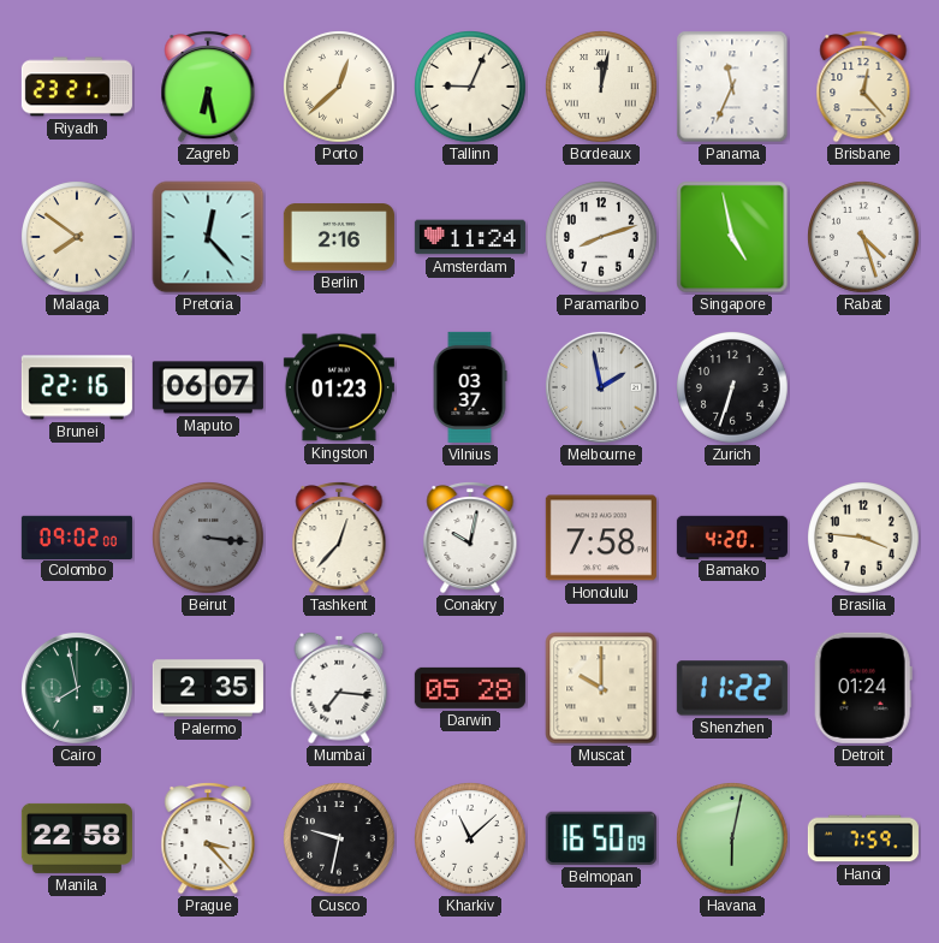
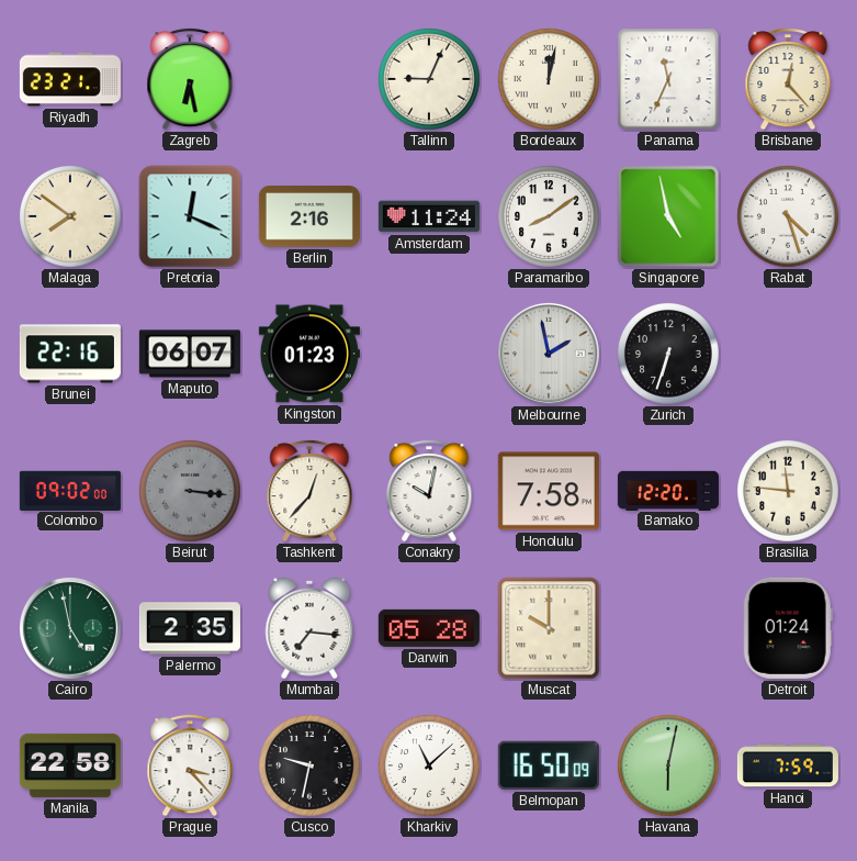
Porto: 12:38 -> none
Pretoria: 12:23 -> 12:19
Paramaribo: 8:12 -> 8:09
Vilnius: 03:37 -> none
Bamako: 4:20 -> 12:20
Brasilia: 3:46 -> 11:46
Cairo: 7:58 -> 4:58
Shenzhen: 11:22 -> none
